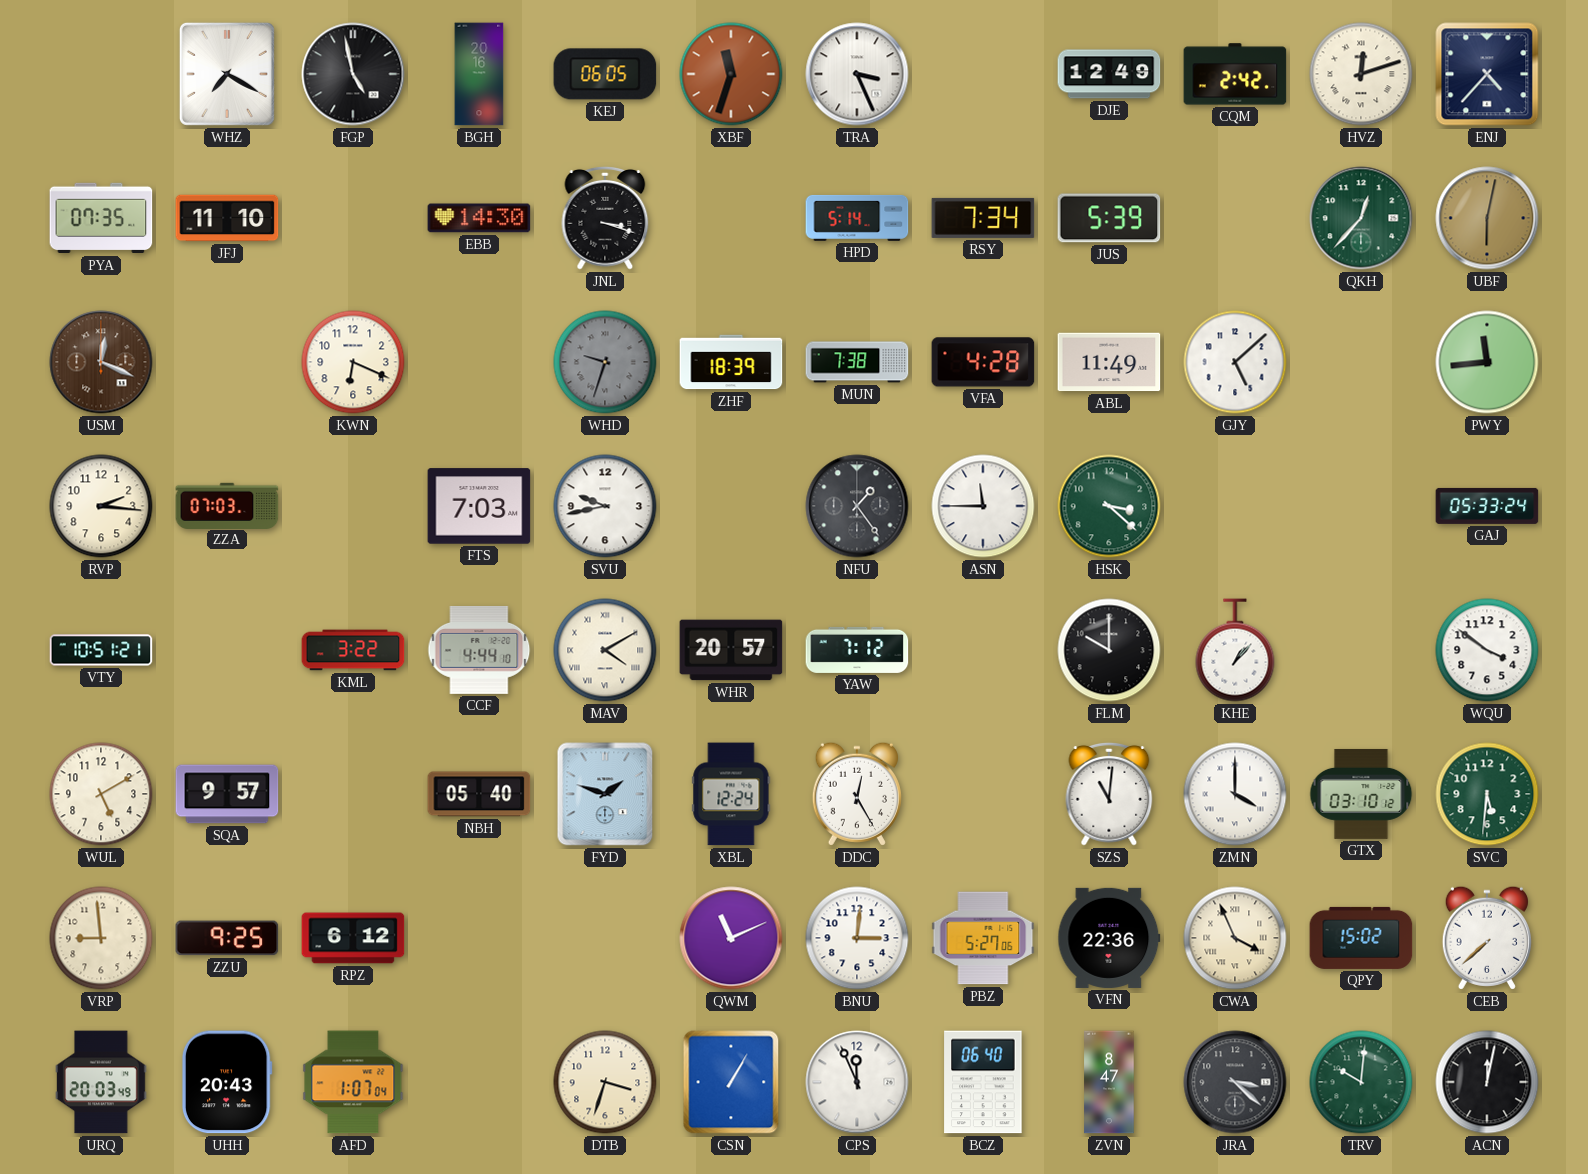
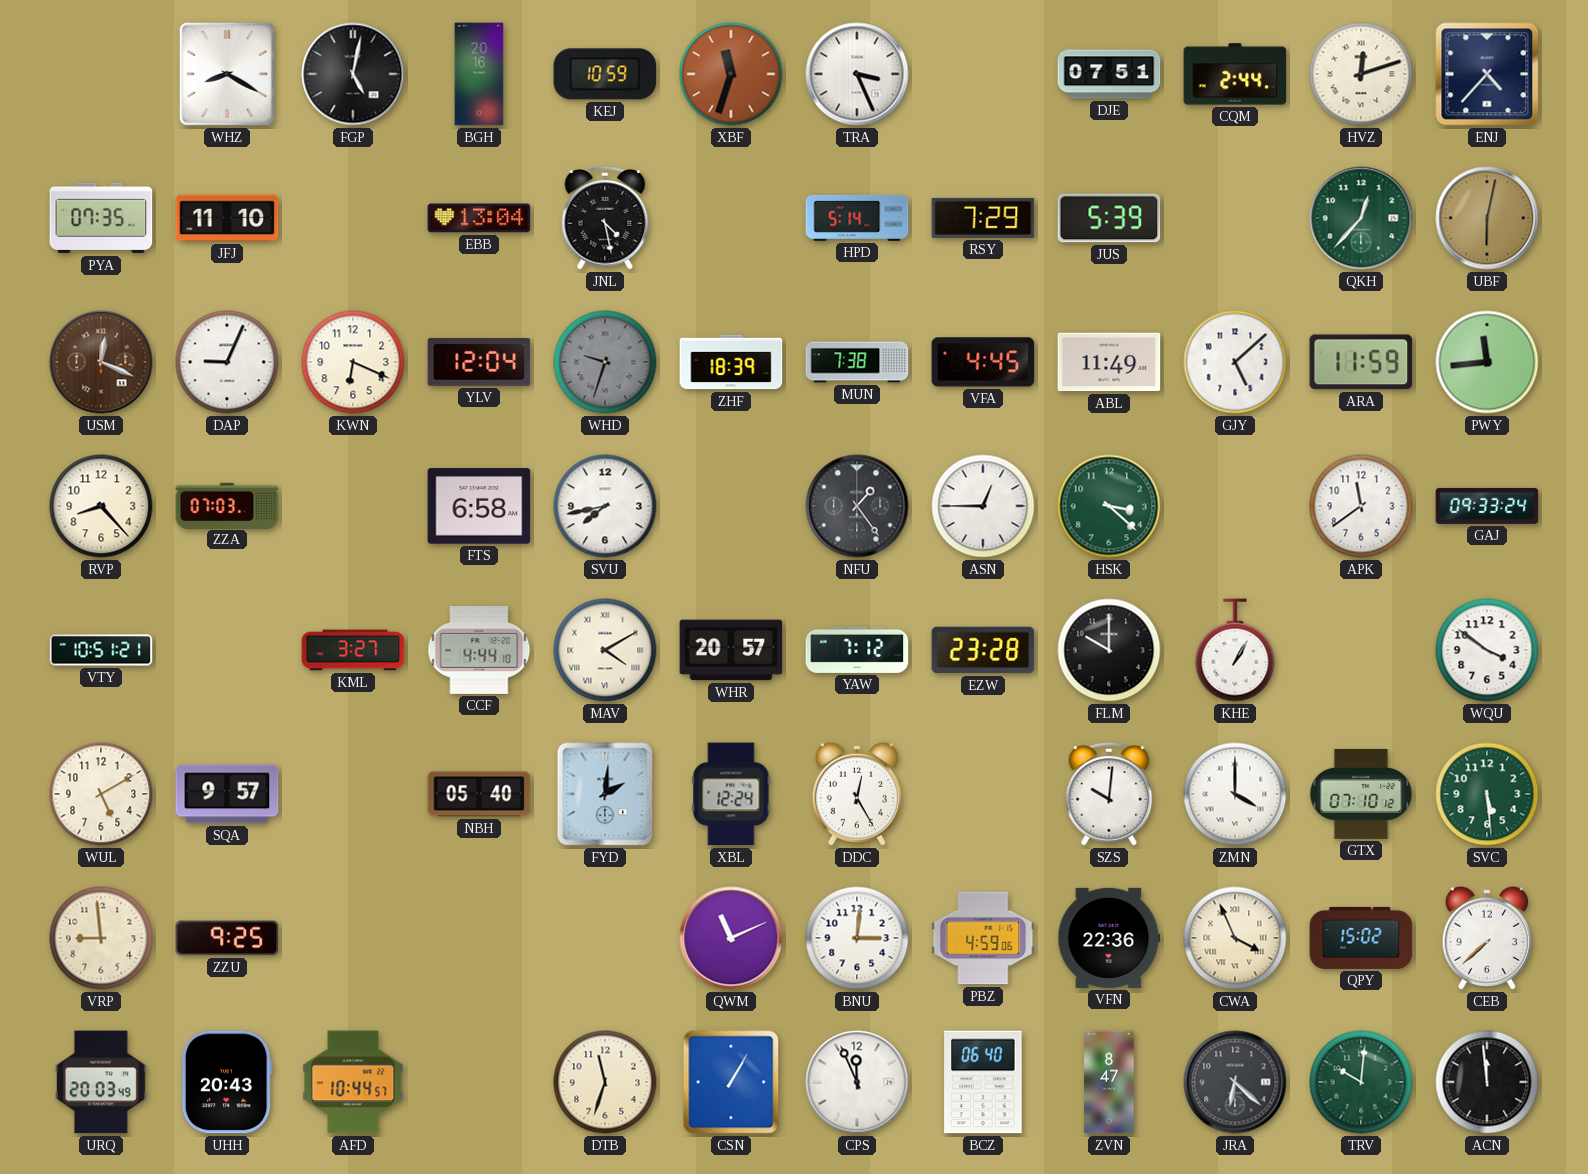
WHZ: 7:20 -> 8:20
FGP: 4:58 -> 5:02
KEJ: 06:05 -> 10:59
DJE: 12:49 -> 07:51
CQM: 2:42 -> 2:44
EBB: 14:30 -> 13:04
JNL: 3:18 -> 4:28
RSY: 7:34 -> 7:29
DAP: none -> 9:04
YLV: none -> 12:04
VFA: 4:28 -> 4:45
ARA: none -> 11:59
RVP: 2:16 -> 8:23
FTS: 7:03 -> 6:58
SVU: 9:43 -> 7:43
ASN: 11:45 -> 12:45
APK: none -> 11:39
GAJ: 05:33 -> 09:33
KML: 3:22 -> 3:27
EZW: none -> 23:28
KHE: 1:07 -> 1:05
FYD: 1:48 -> 2:01
SZS: 11:01 -> 10:01
GTX: 03:10 -> 07:10
SVC: 5:31 -> 5:29
RPZ: 6:12 -> none
PBZ: 5:27 -> 4:59
AFD: 1:07 -> 10:44
DTB: 3:33 -> 11:33
JRA: 3:22 -> 6:22
ACN: 12:02 -> 11:59
